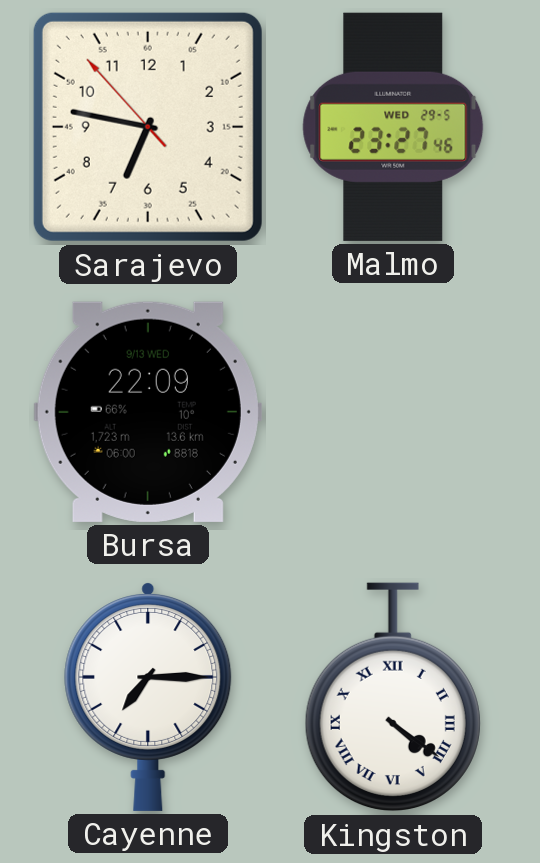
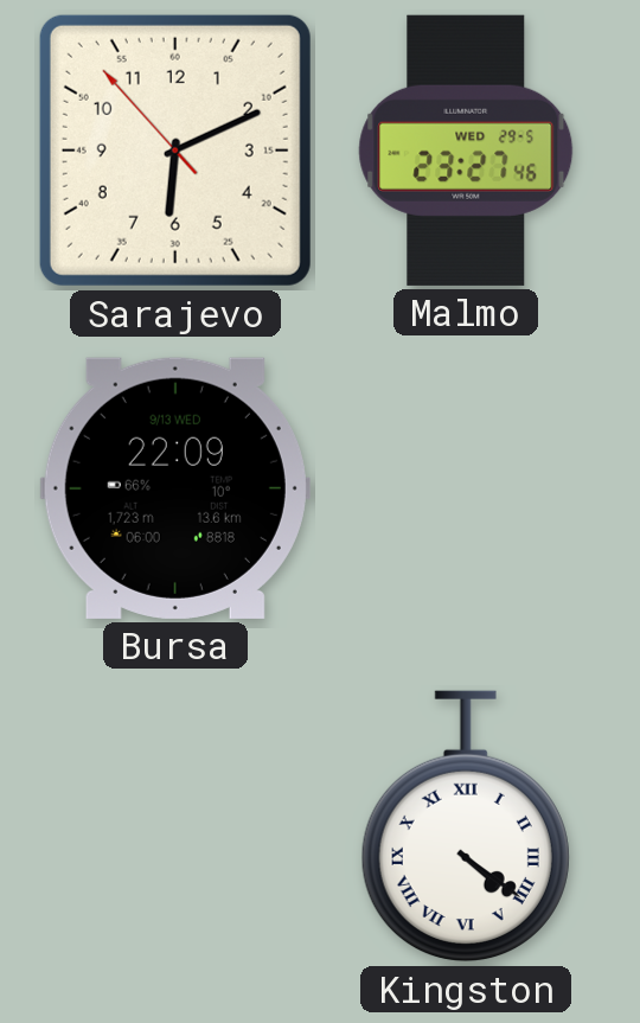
Sarajevo: 6:46 -> 6:10
Cayenne: 7:15 -> none
